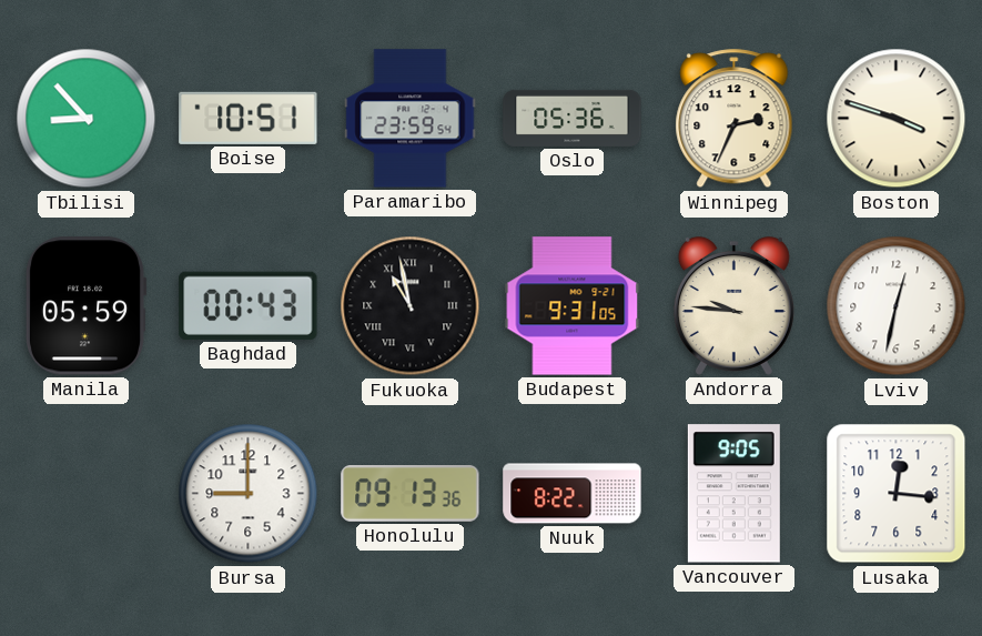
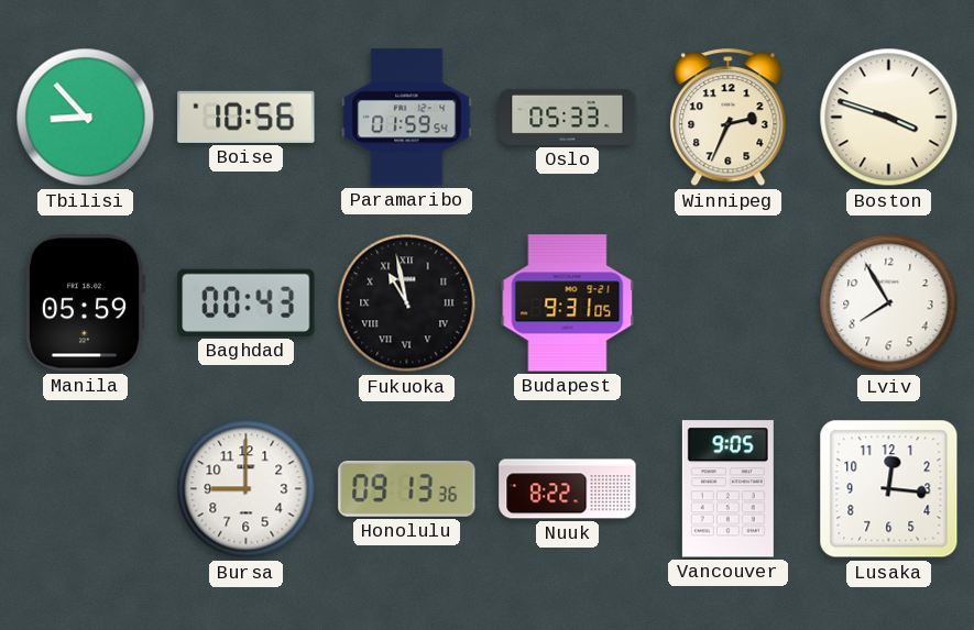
Boise: 10:51 -> 10:56
Paramaribo: 23:59 -> 01:59
Oslo: 05:36 -> 05:33
Andorra: 9:46 -> none
Lviv: 12:32 -> 7:55
